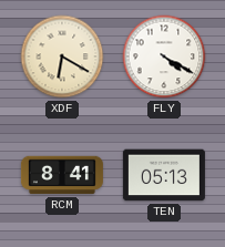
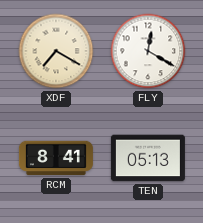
XDF: 6:20 -> 7:20
FLY: 4:20 -> 12:20
